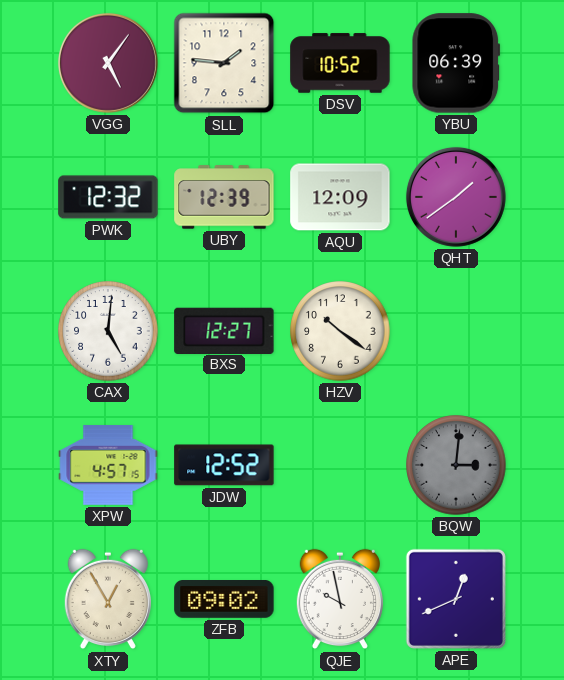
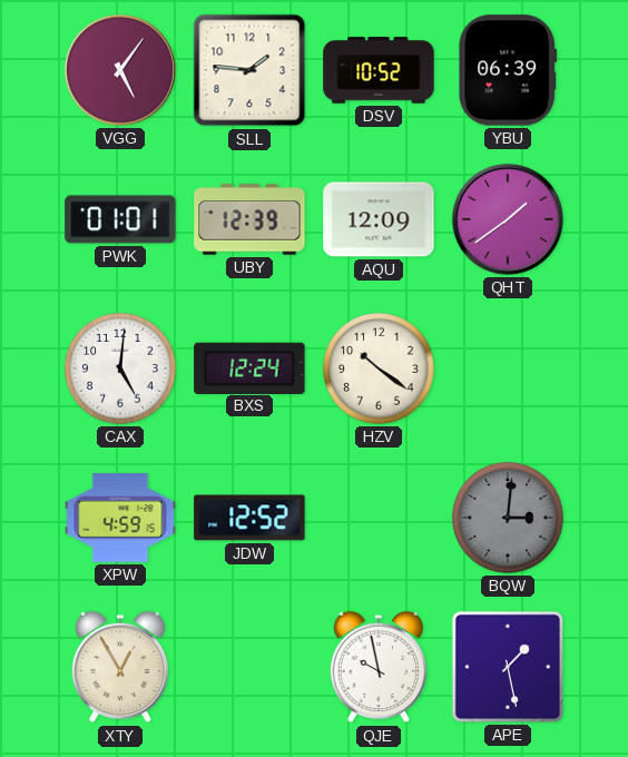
PWK: 12:32 -> 01:01
BXS: 12:27 -> 12:24
XPW: 4:57 -> 4:59
ZFB: 09:02 -> none
APE: 12:41 -> 1:28
